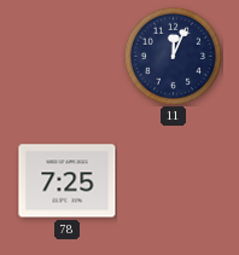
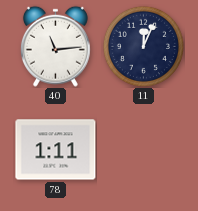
40: none -> 11:14
78: 7:25 -> 1:11
